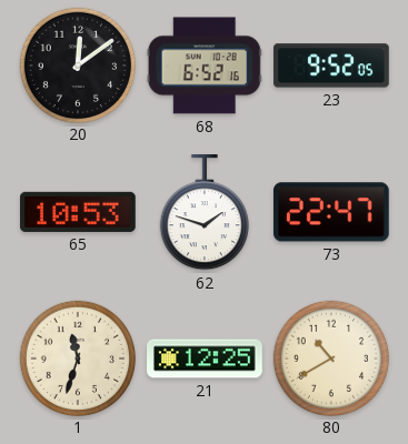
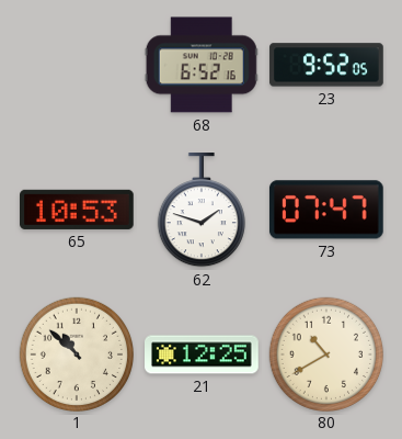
20: 12:09 -> none
73: 22:47 -> 07:47
1: 11:33 -> 10:52
